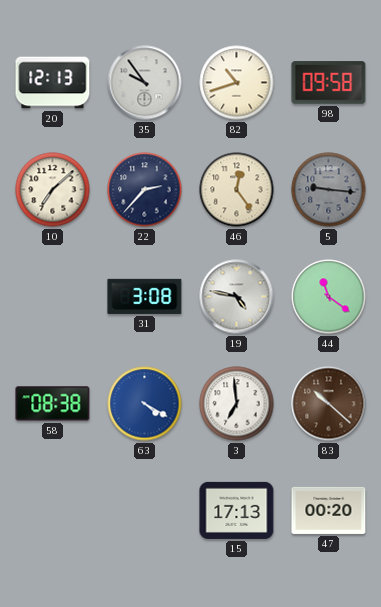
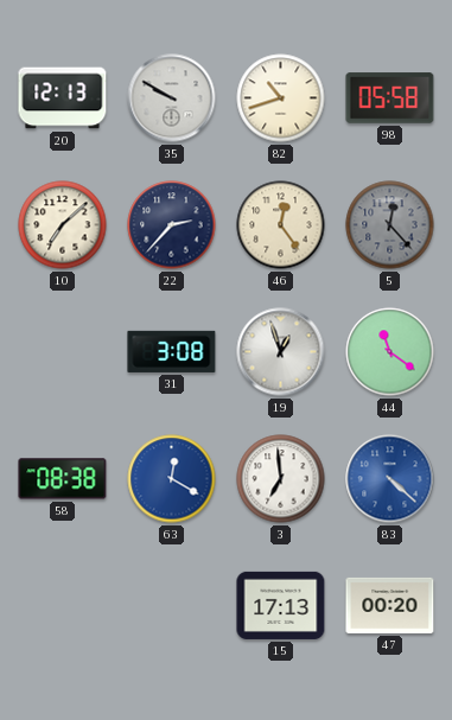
35: 9:54 -> 9:50
98: 09:58 -> 05:58
5: 9:16 -> 12:23
19: 4:47 -> 12:57
63: 4:20 -> 12:20
83: 10:22 -> 4:22
83 dial: brown -> blue
